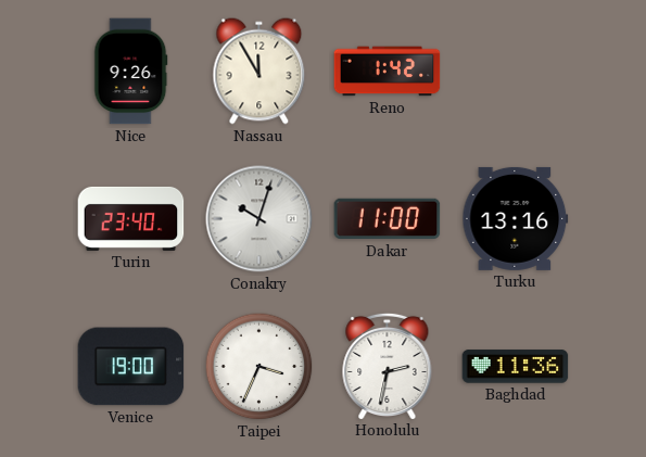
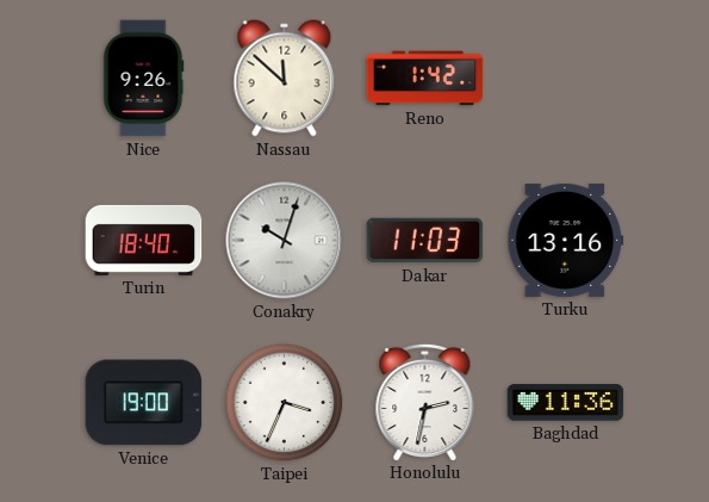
Nassau: 11:55 -> 11:52
Turin: 23:40 -> 18:40
Dakar: 11:00 -> 11:03
